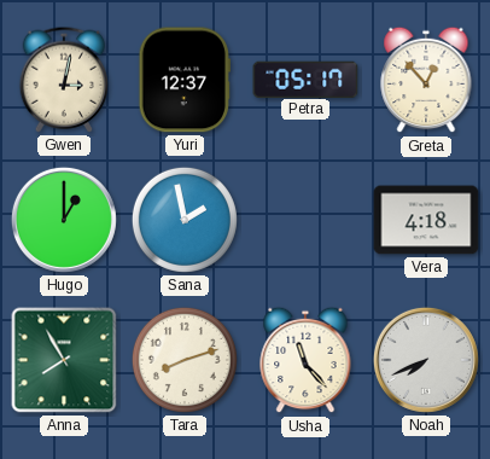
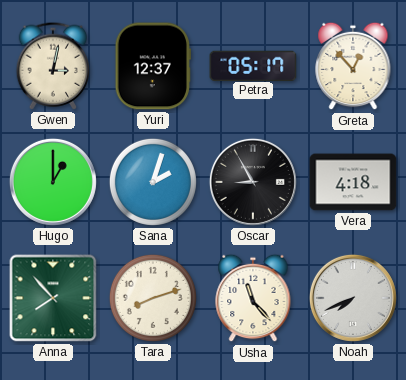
Sana: 1:58 -> 2:03
Oscar: none -> 8:55
Anna: 7:55 -> 7:53
